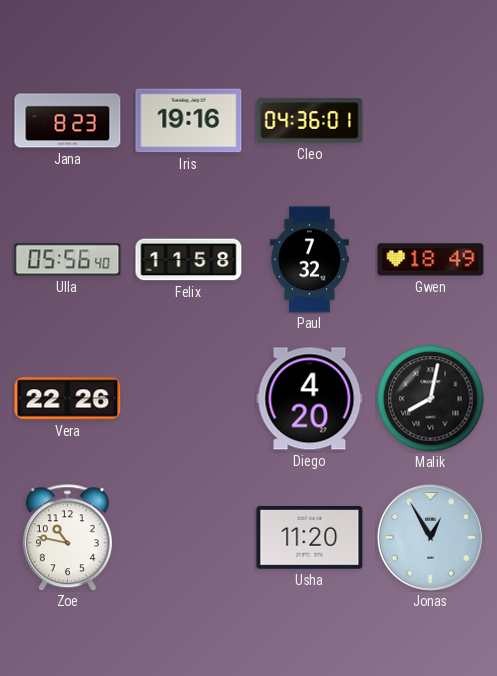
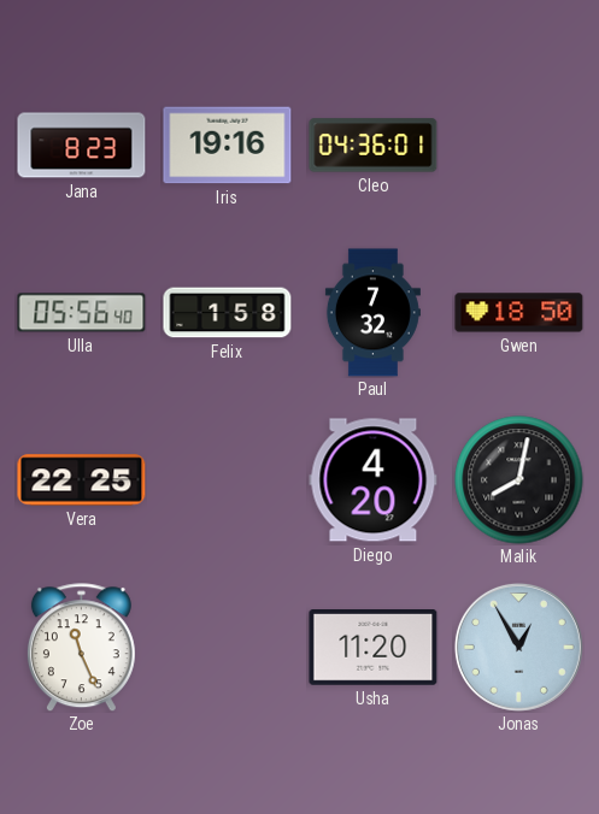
Felix: 11:58 -> 1:58
Gwen: 18:49 -> 18:50
Vera: 22:26 -> 22:25
Zoe: 10:47 -> 11:26
